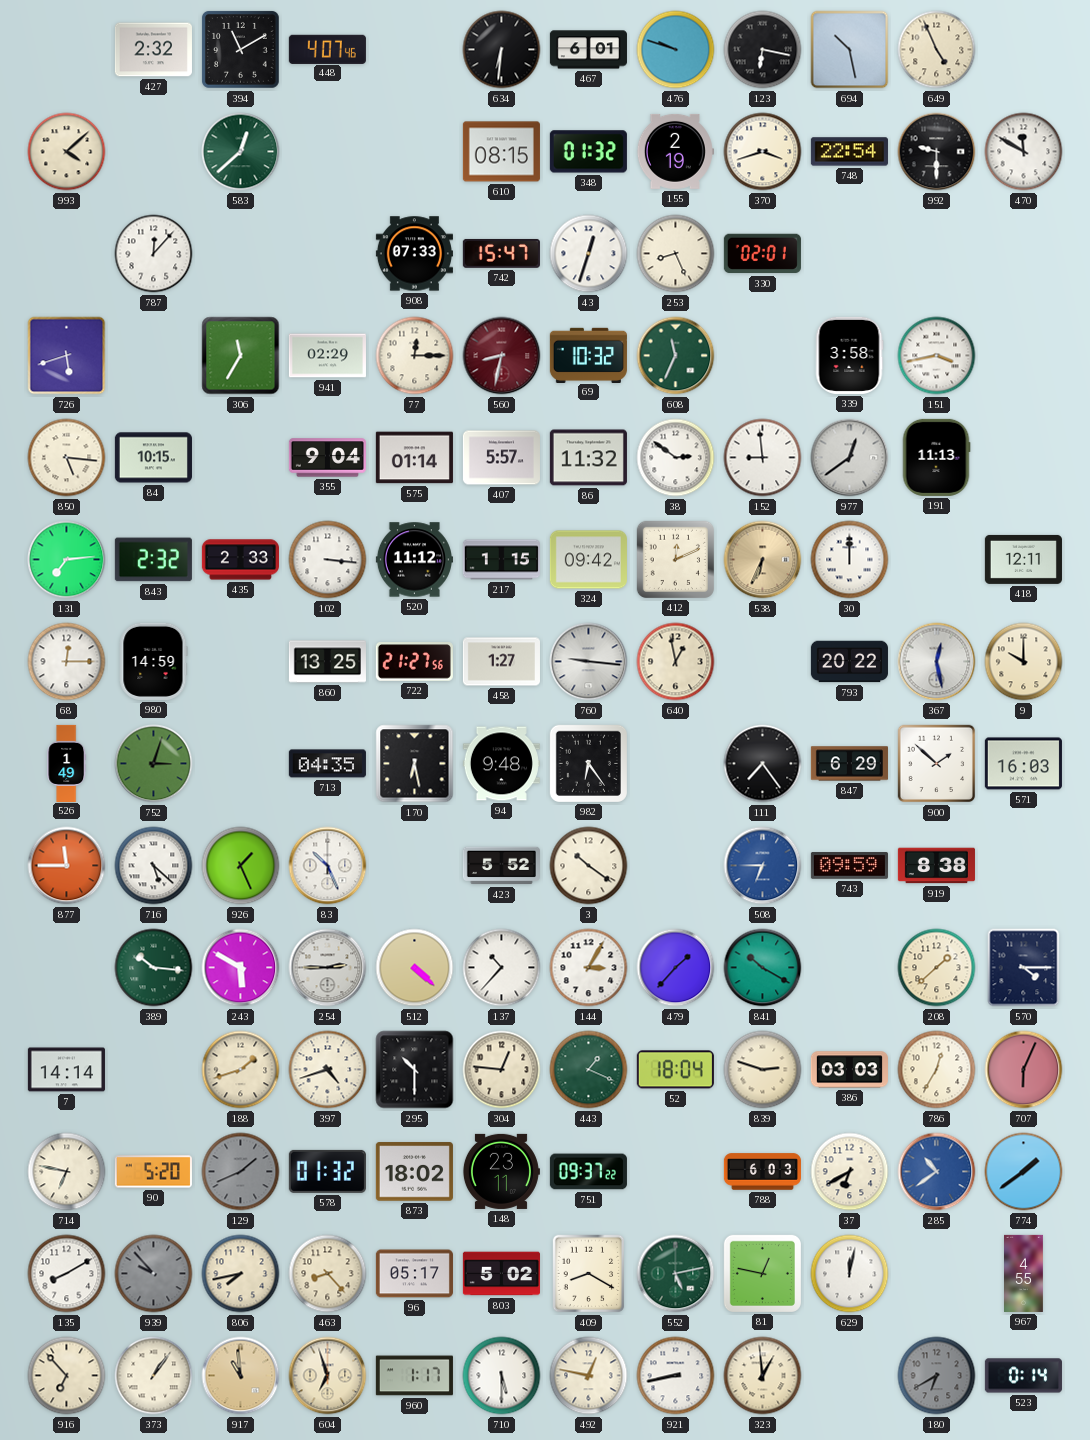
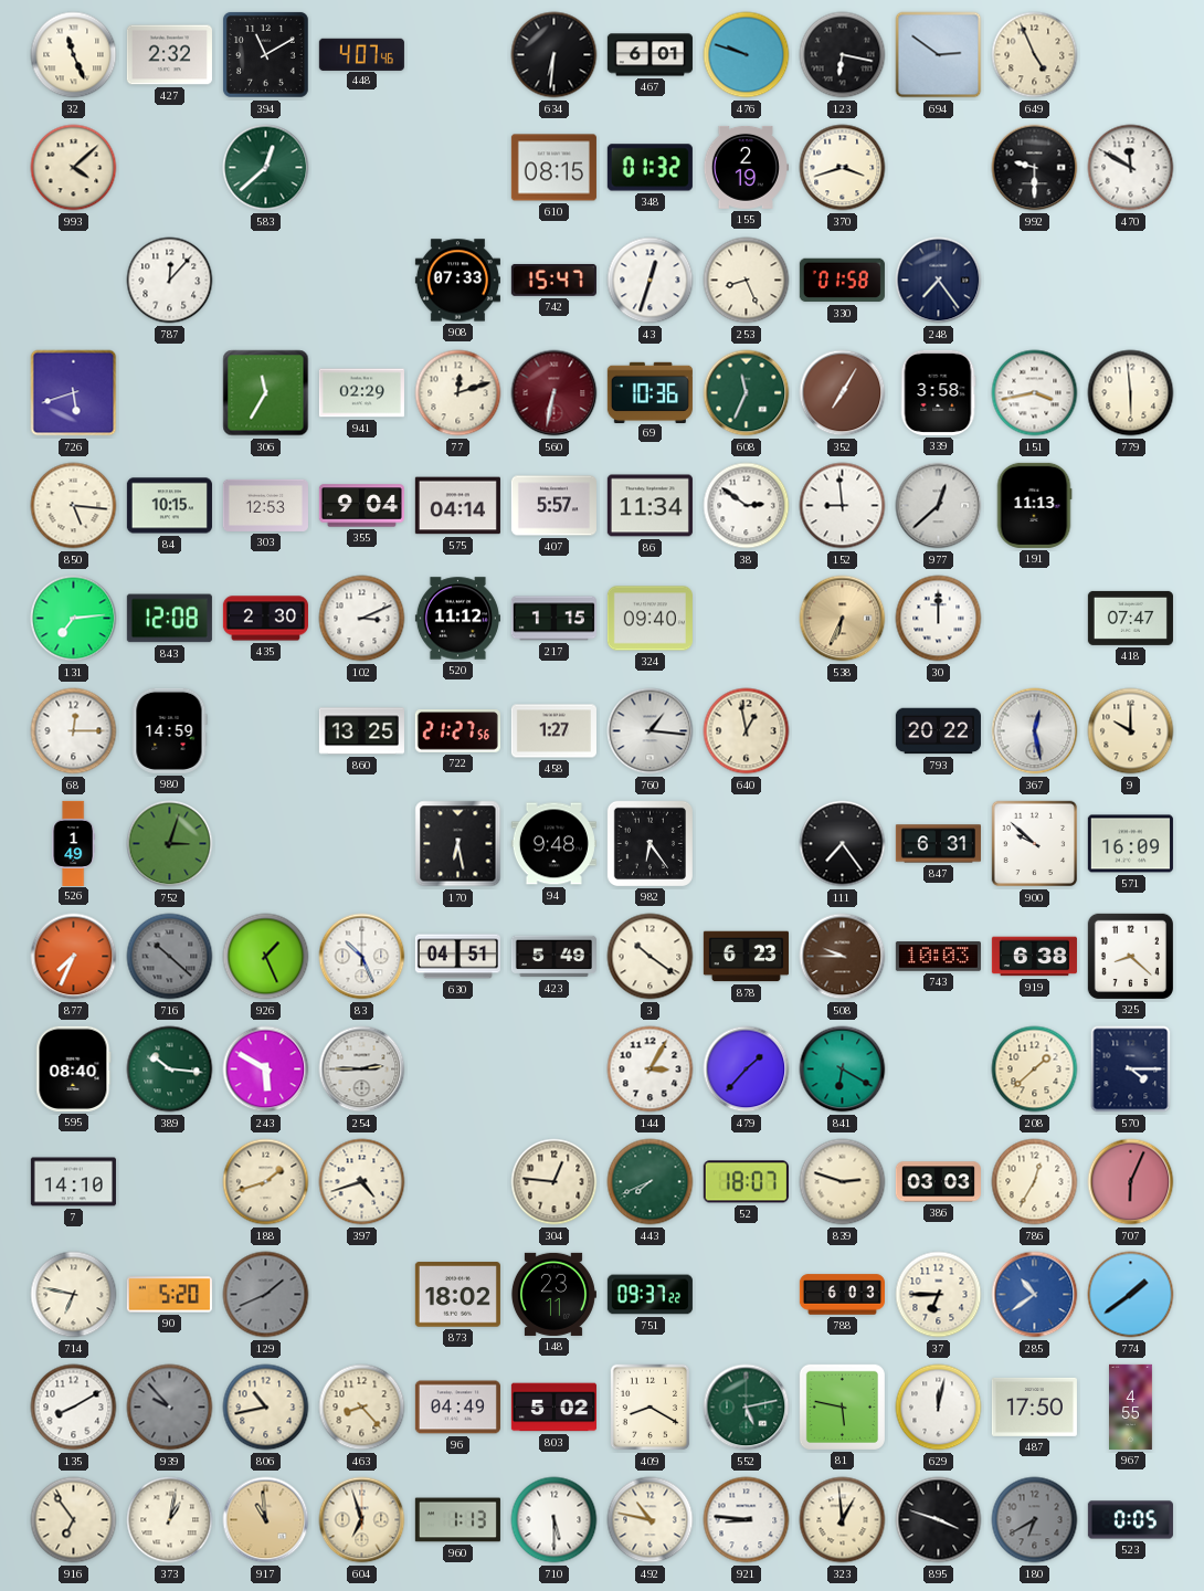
32: none -> 11:26
694: 10:28 -> 2:51
748: 22:54 -> none
330: 02:01 -> 01:58
248: none -> 7:24
77: 12:15 -> 12:12
560: 8:32 -> 6:32
69: 10:32 -> 10:36
352: none -> 7:05
779: none -> 5:59
303: none -> 12:53
575: 01:14 -> 04:14
86: 11:32 -> 11:34
977: 12:39 -> 12:38
843: 2:32 -> 12:08
435: 2:33 -> 2:30
102: 3:16 -> 3:11
324: 09:42 -> 09:40
412: 12:11 -> none
418: 12:11 -> 07:47
760: 9:16 -> 1:16
713: 04:35 -> none
847: 6:29 -> 6:31
900: 1:52 -> 9:52
571: 16:03 -> 16:09
877: 11:45 -> 7:34
716: 5:22 -> 10:22
716 dial: white -> grey
630: none -> 04:51
423: 5:52 -> 5:49
878: none -> 6:23
508: 6:45 -> 9:45
508 dial: blue -> brown
743: 09:59 -> 10:03
919: 8:38 -> 6:38
325: none -> 8:22
595: none -> 08:40
512: 4:22 -> none
137: 10:37 -> none
841: 10:20 -> 6:20
7: 14:14 -> 14:10
295: 10:30 -> none
443: 1:19 -> 7:41
52: 18:04 -> 18:07
578: 01:32 -> none
37: 6:40 -> 6:45
806: 7:43 -> 10:43
96: 05:17 -> 04:49
81: 12:47 -> 5:47
487: none -> 17:50
916: 6:53 -> 6:54
373: 1:06 -> 1:02
960: 1:17 -> 1:13
492: 12:47 -> 10:47
921: 8:43 -> 8:46
895: none -> 3:48
523: 0:14 -> 0:05
